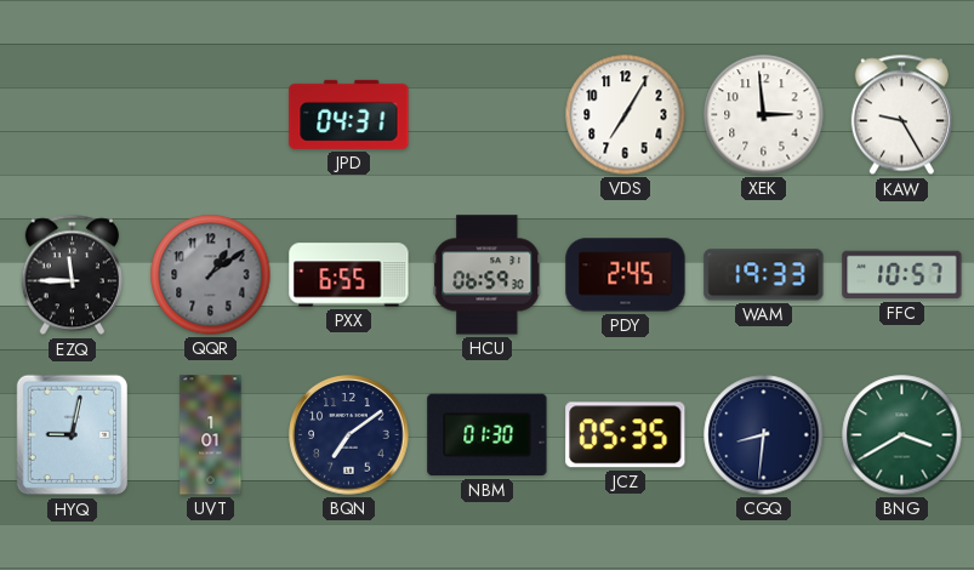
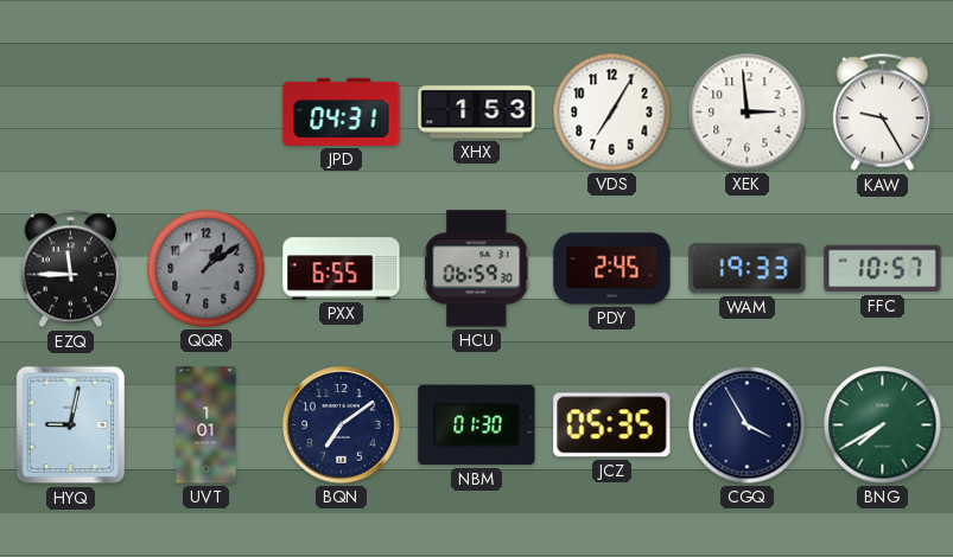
XHX: none -> 1:53
CGQ: 8:31 -> 3:55
BNG: 3:40 -> 7:40
